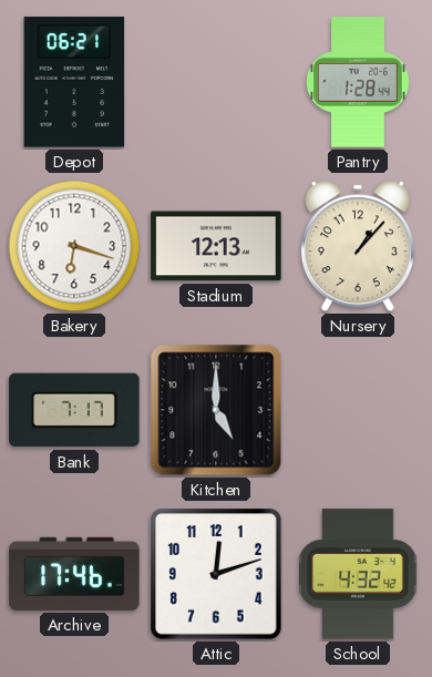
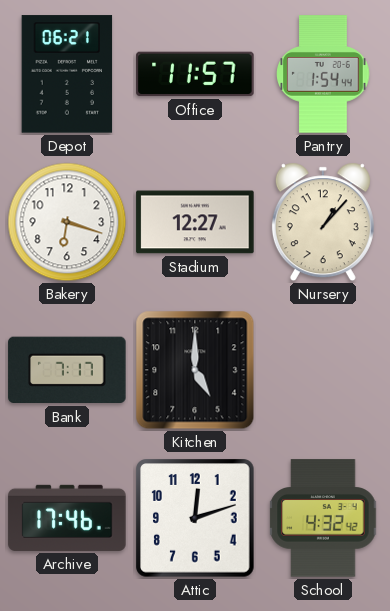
Office: none -> 11:57
Pantry: 1:28 -> 1:54
Stadium: 12:13 -> 12:27
